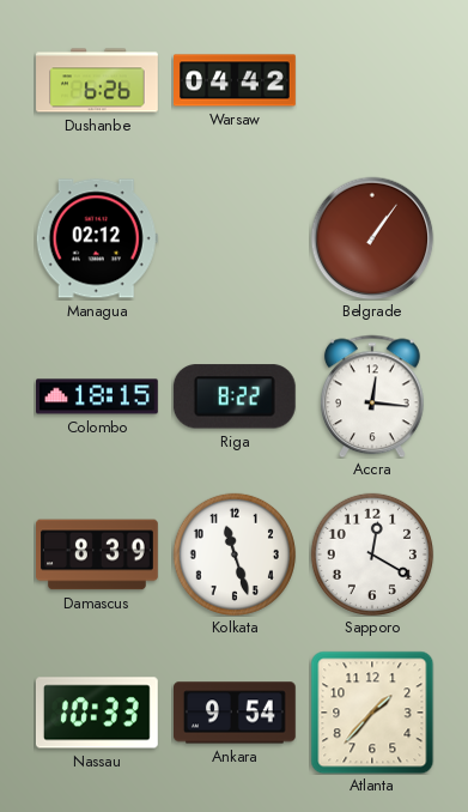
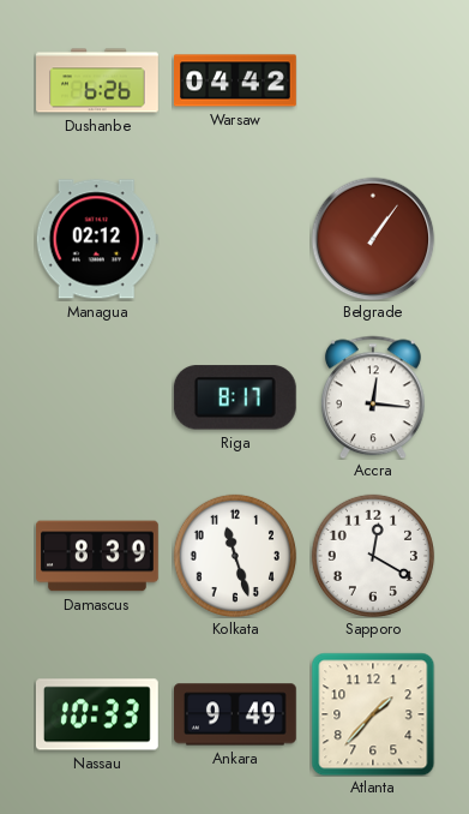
Colombo: 18:15 -> none
Riga: 8:22 -> 8:17
Ankara: 9:54 -> 9:49
